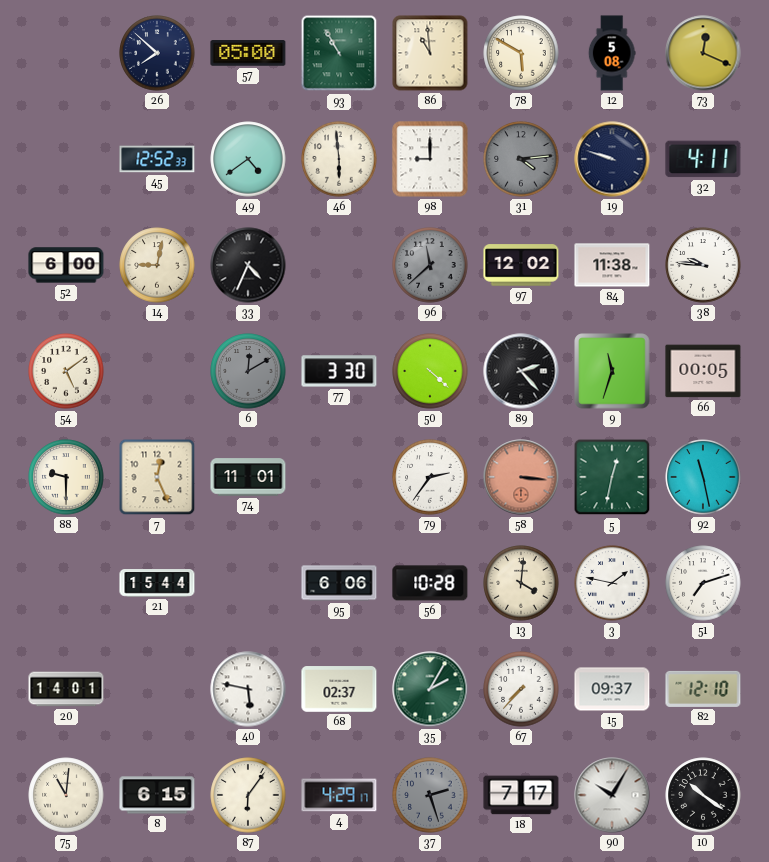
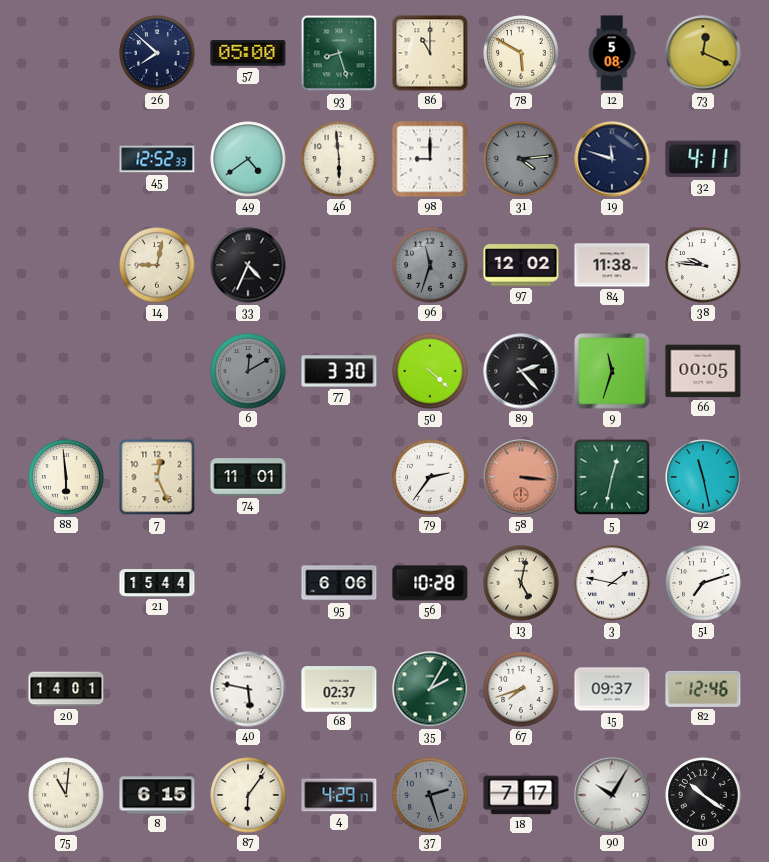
93: 10:55 -> 8:27
86: 10:59 -> 11:00
19: 9:48 -> 11:48
52: 6:00 -> none
96: 11:38 -> 11:33
54: 5:09 -> none
88: 9:30 -> 5:59
13: 4:01 -> 5:02
67: 7:37 -> 7:42
82: 12:10 -> 12:46
